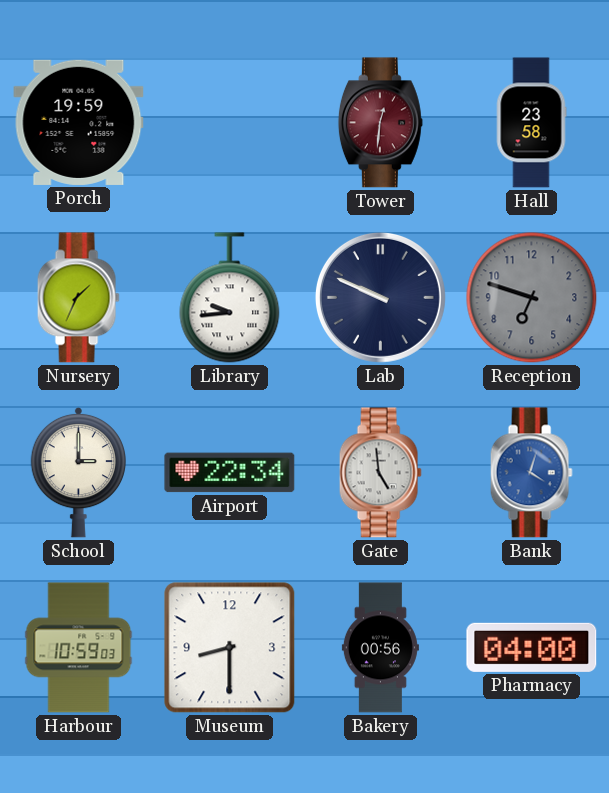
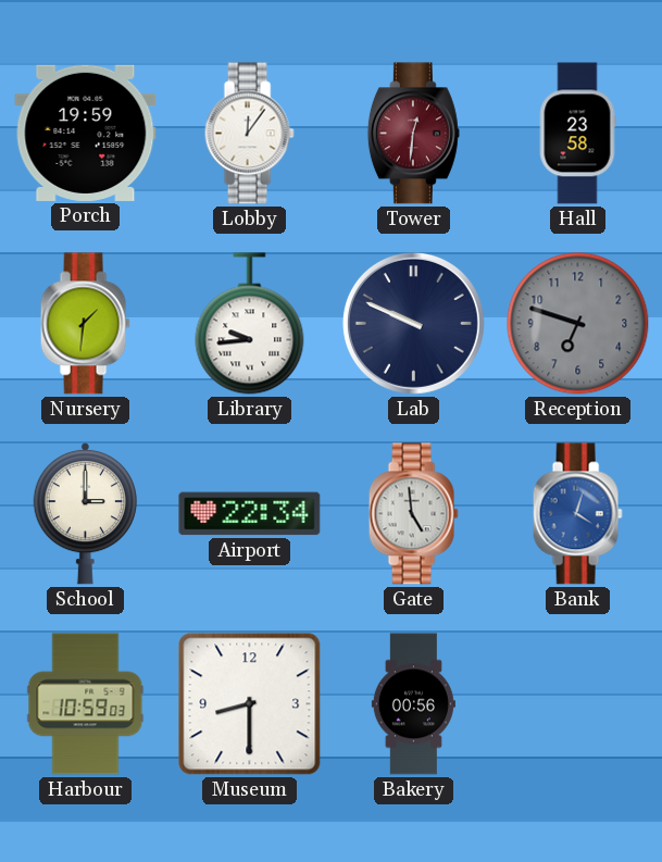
Lobby: none -> 12:06
Nursery: 1:34 -> 1:31
Pharmacy: 04:00 -> none
